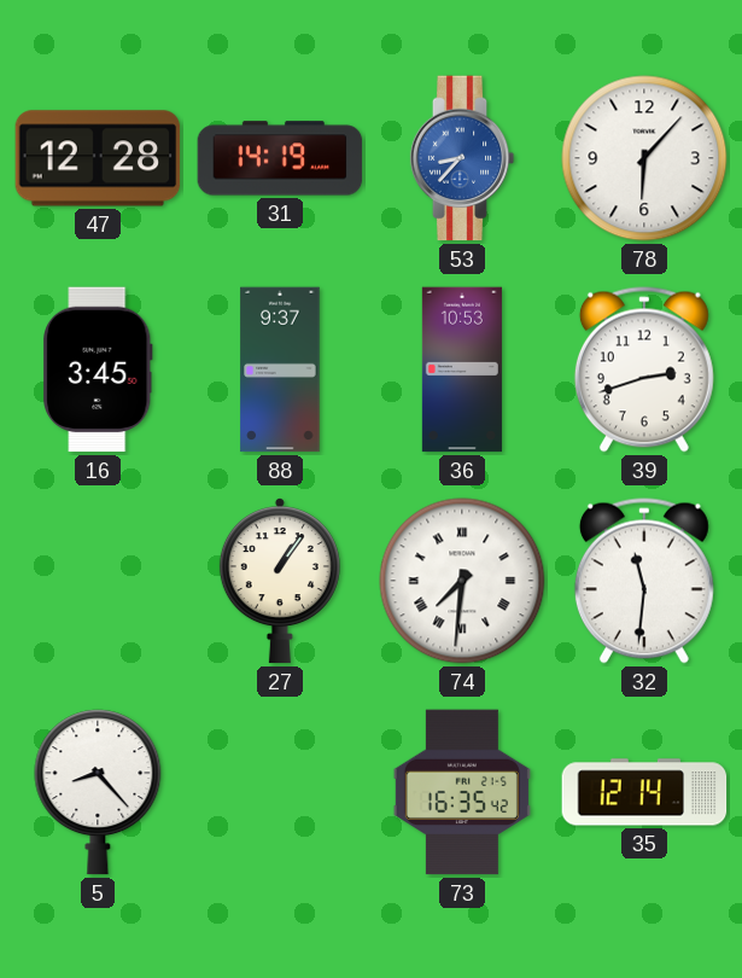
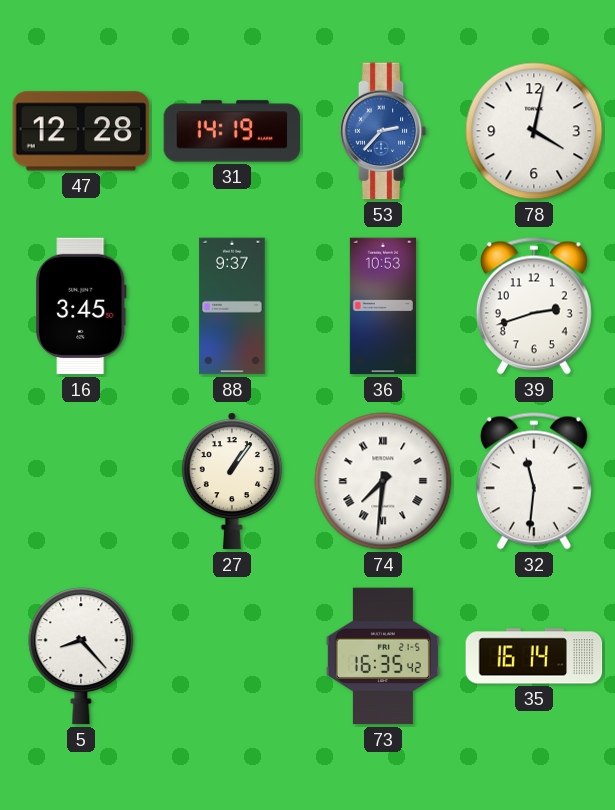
53: 8:37 -> 2:37
78: 6:07 -> 4:02
35: 12:14 -> 16:14
